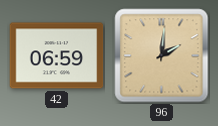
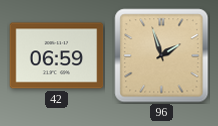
96: 2:01 -> 1:57
